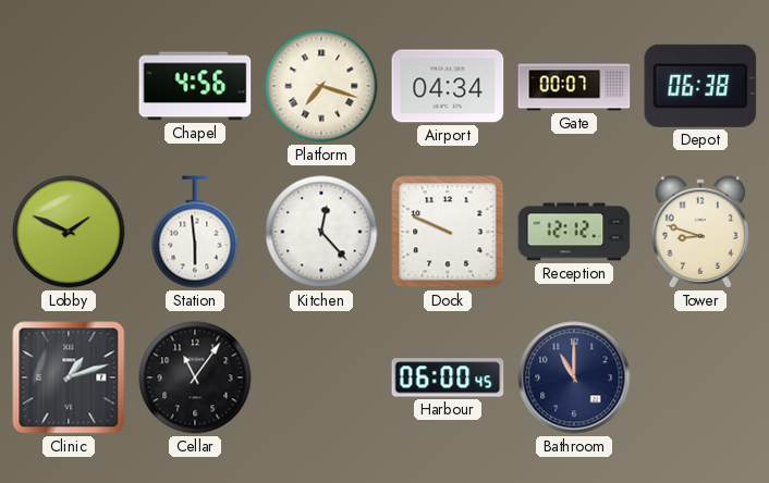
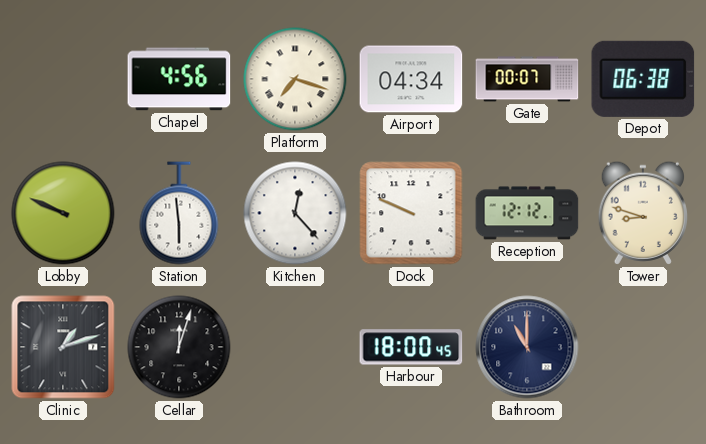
Lobby: 1:49 -> 9:49
Cellar: 11:06 -> 12:03
Harbour: 06:00 -> 18:00
